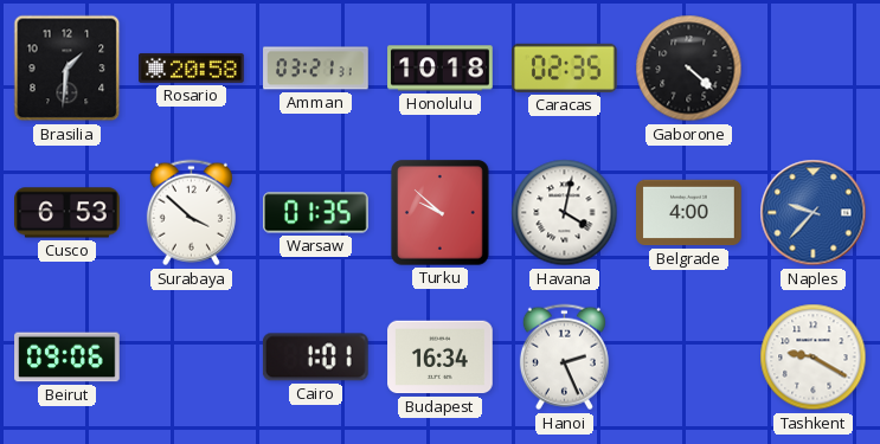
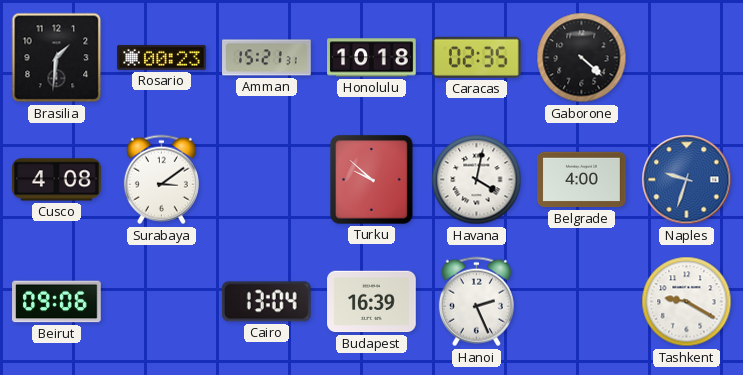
Rosario: 20:58 -> 00:23
Amman: 03:21 -> 15:21
Cusco: 6:53 -> 4:08
Surabaya: 3:52 -> 3:09
Warsaw: 01:35 -> none
Naples: 9:37 -> 9:33
Cairo: 1:01 -> 13:04
Budapest: 16:34 -> 16:39
